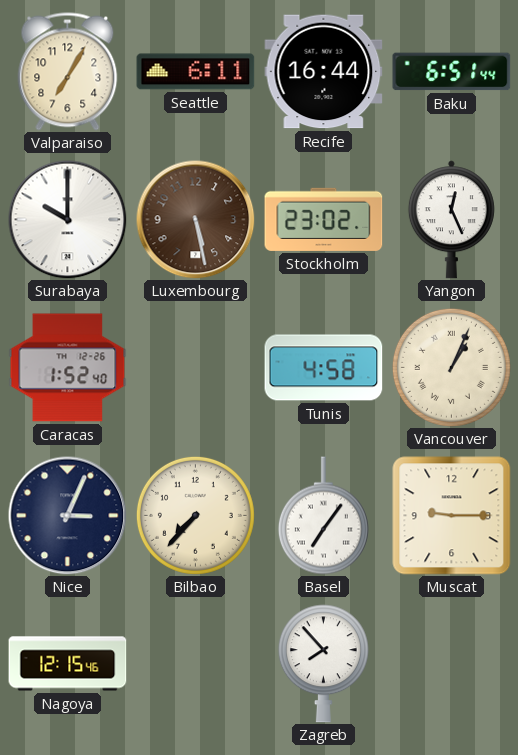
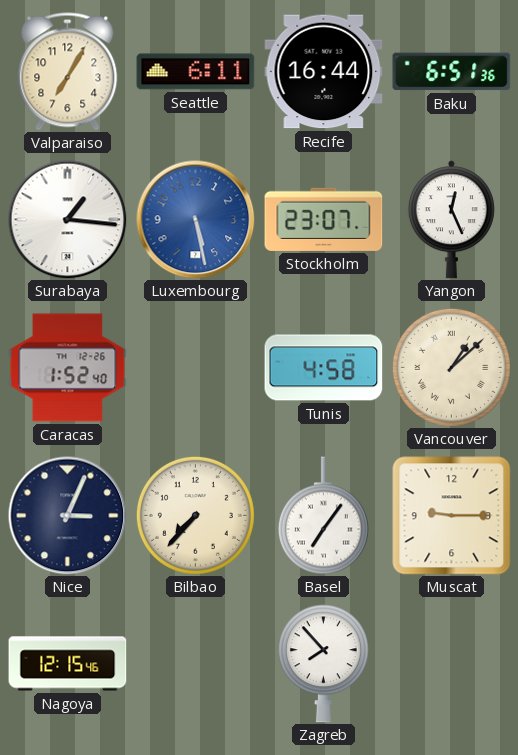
Baku: 6:51:44 -> 6:51:36
Surabaya: 10:00 -> 1:16
Luxembourg dial: brown -> blue
Stockholm: 23:02 -> 23:07
Vancouver: 1:04 -> 1:08
